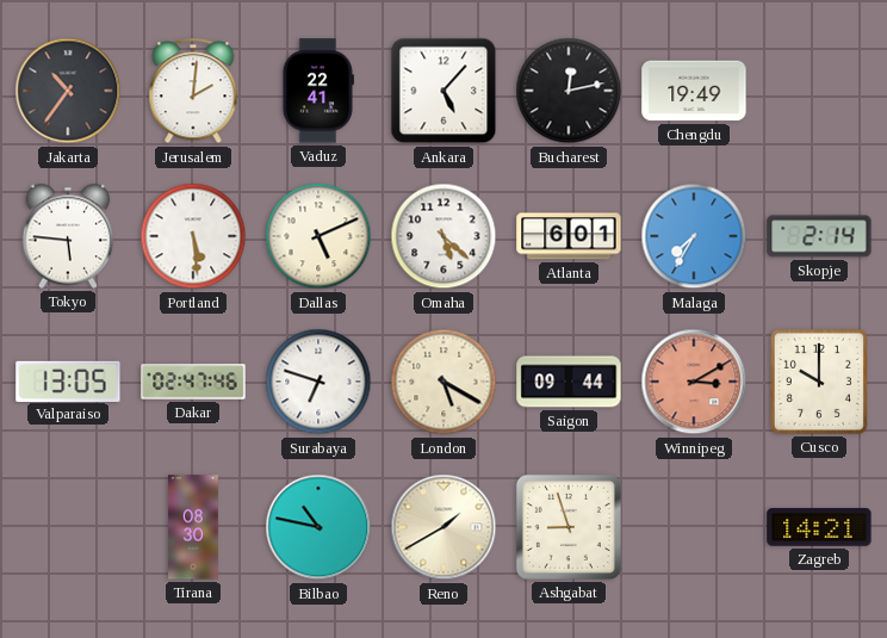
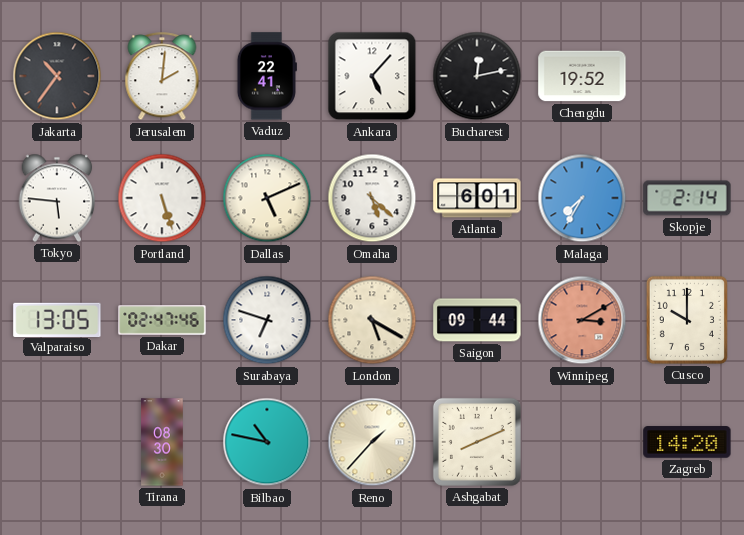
Chengdu: 19:49 -> 19:52
Portland: 5:29 -> 5:27
Reno: 1:40 -> 1:37
Ashgabat: 8:57 -> 8:11
Zagreb: 14:21 -> 14:20
